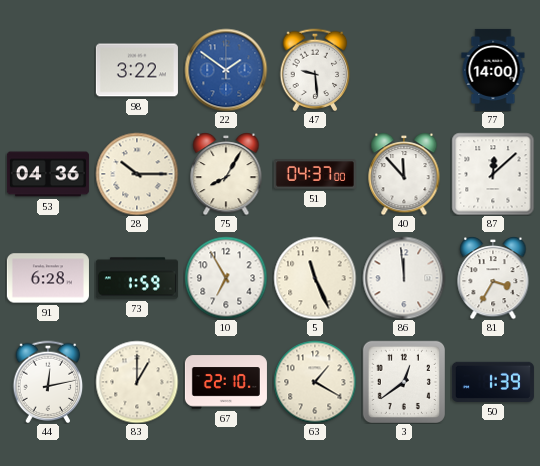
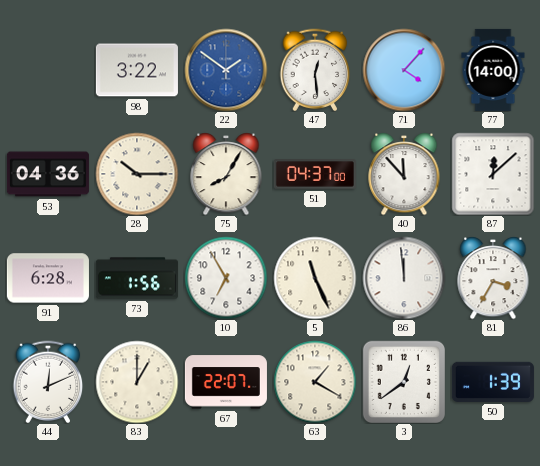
47: 9:29 -> 12:29
71: none -> 4:07
73: 1:59 -> 1:56
44: 12:13 -> 12:11
67: 22:10 -> 22:07
